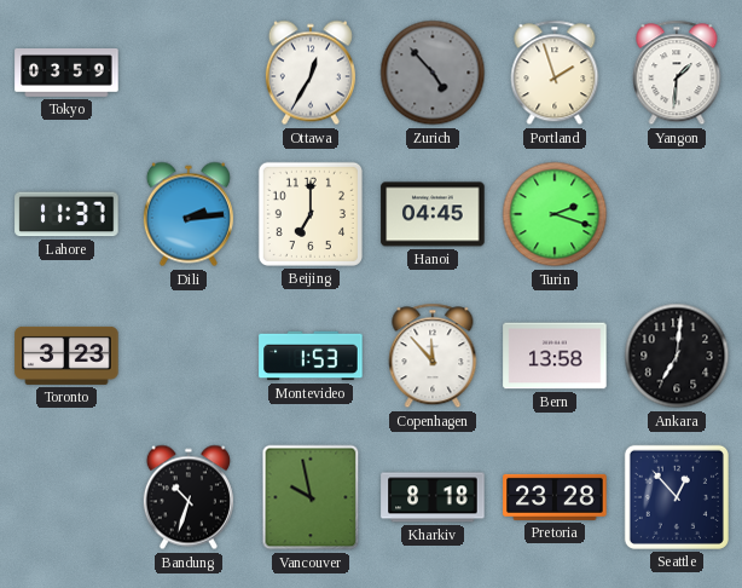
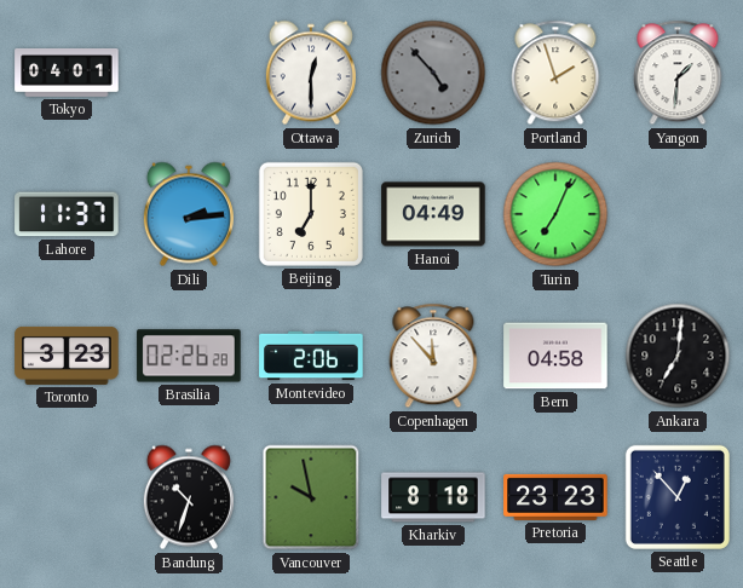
Tokyo: 03:59 -> 04:01
Ottawa: 12:35 -> 12:30
Hanoi: 04:45 -> 04:49
Turin: 2:18 -> 7:04
Brasilia: none -> 02:26
Montevideo: 1:53 -> 2:06
Bern: 13:58 -> 04:58
Pretoria: 23:28 -> 23:23
